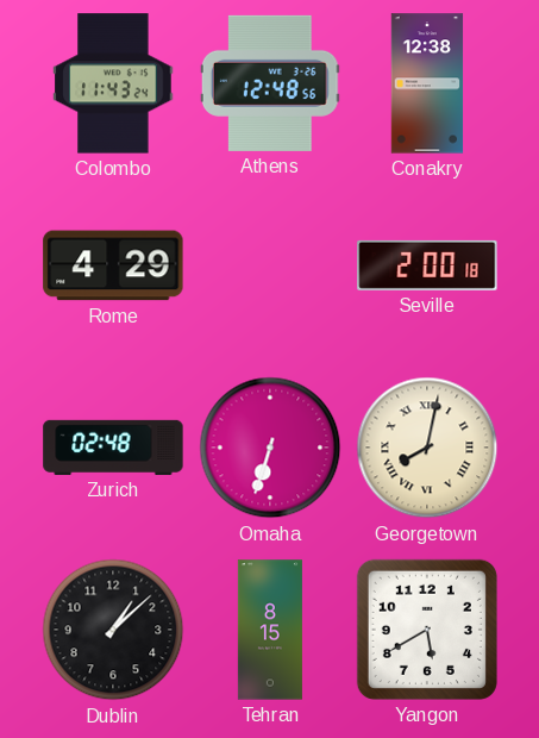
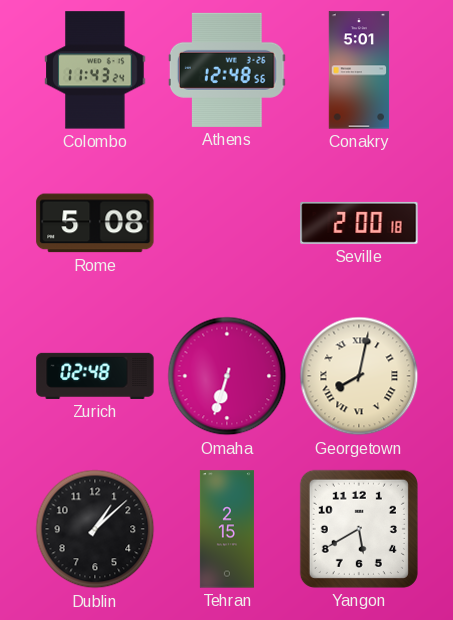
Conakry: 12:38 -> 5:01
Rome: 4:29 -> 5:08
Tehran: 8:15 -> 2:15
